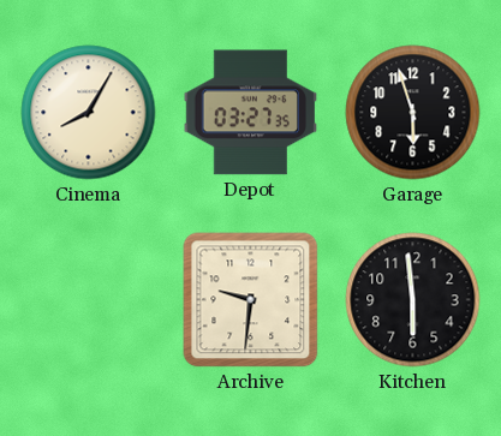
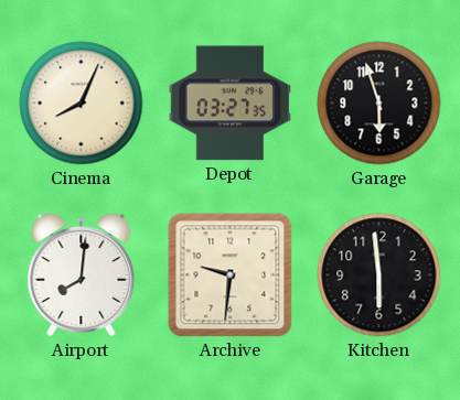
Cinema: 8:05 -> 8:04
Airport: none -> 8:01
